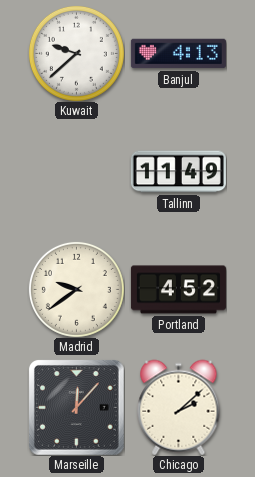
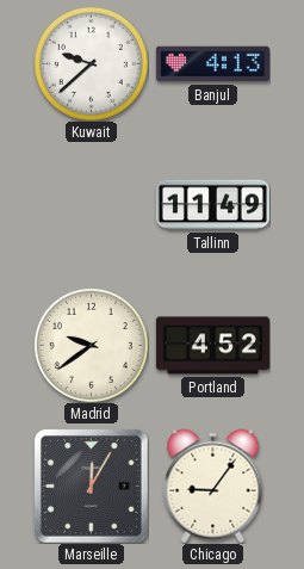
Marseille: 12:07 -> 12:05
Chicago: 2:08 -> 9:06
